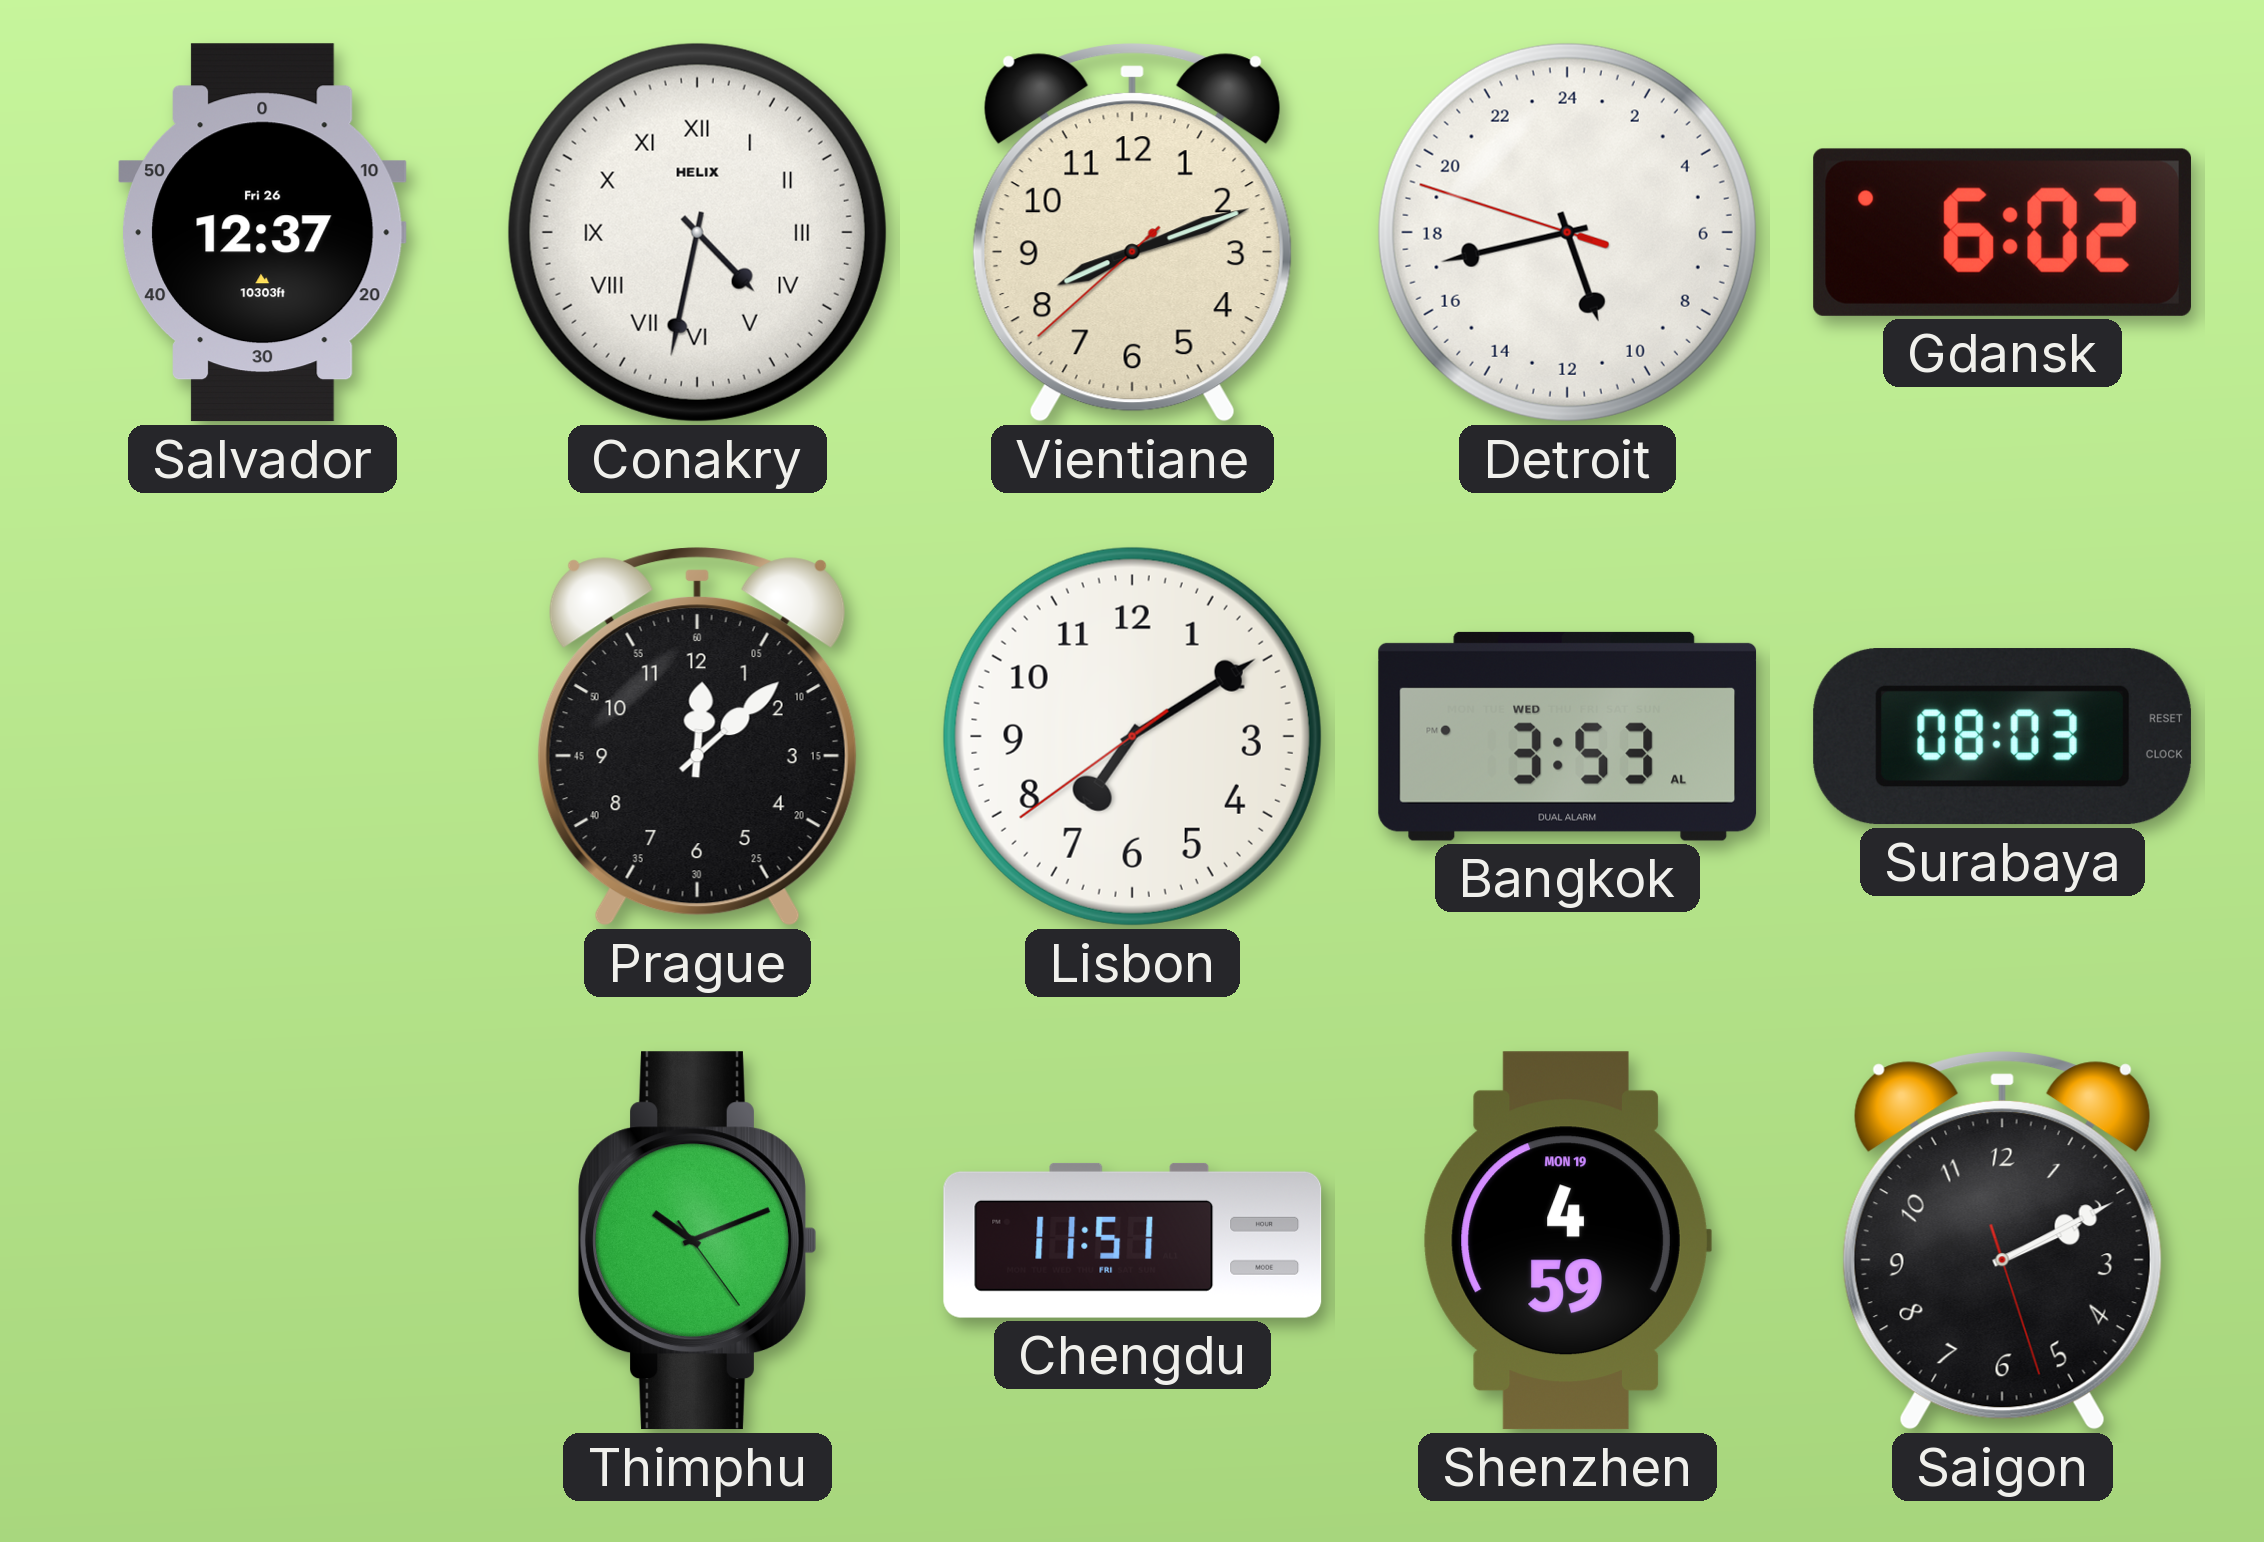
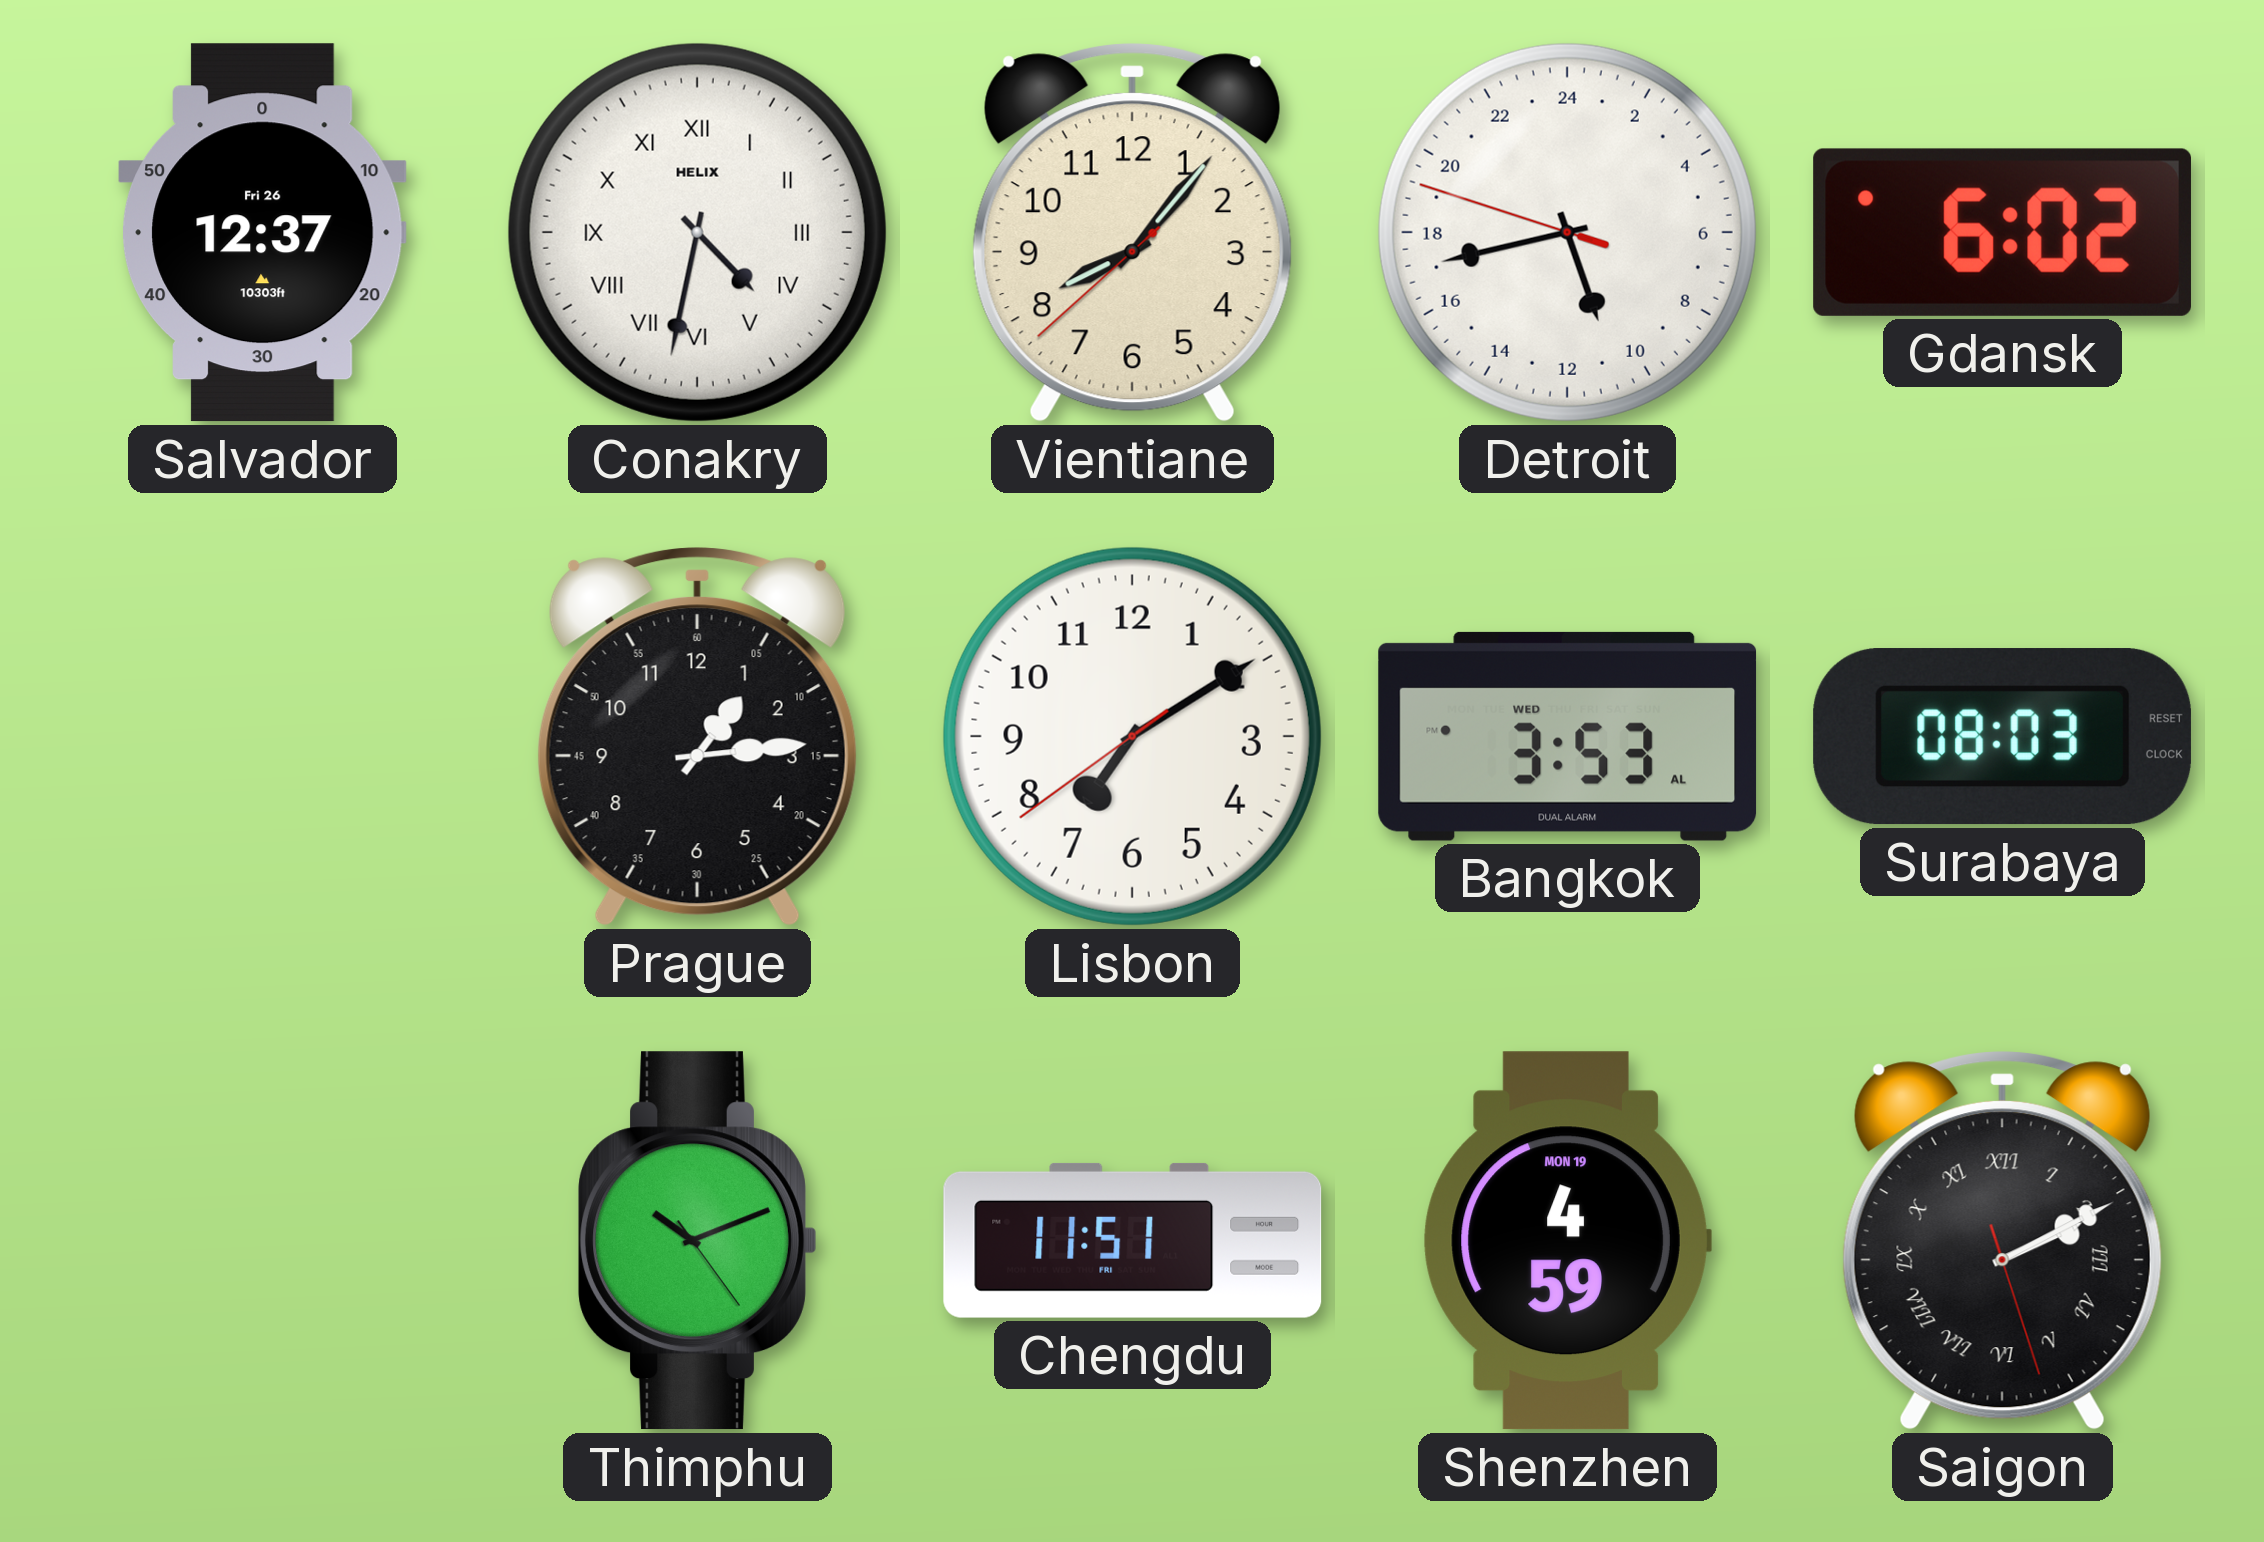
Vientiane: 8:11 -> 8:06
Prague: 12:08 -> 1:14
Saigon numerals: Arabic -> Roman
